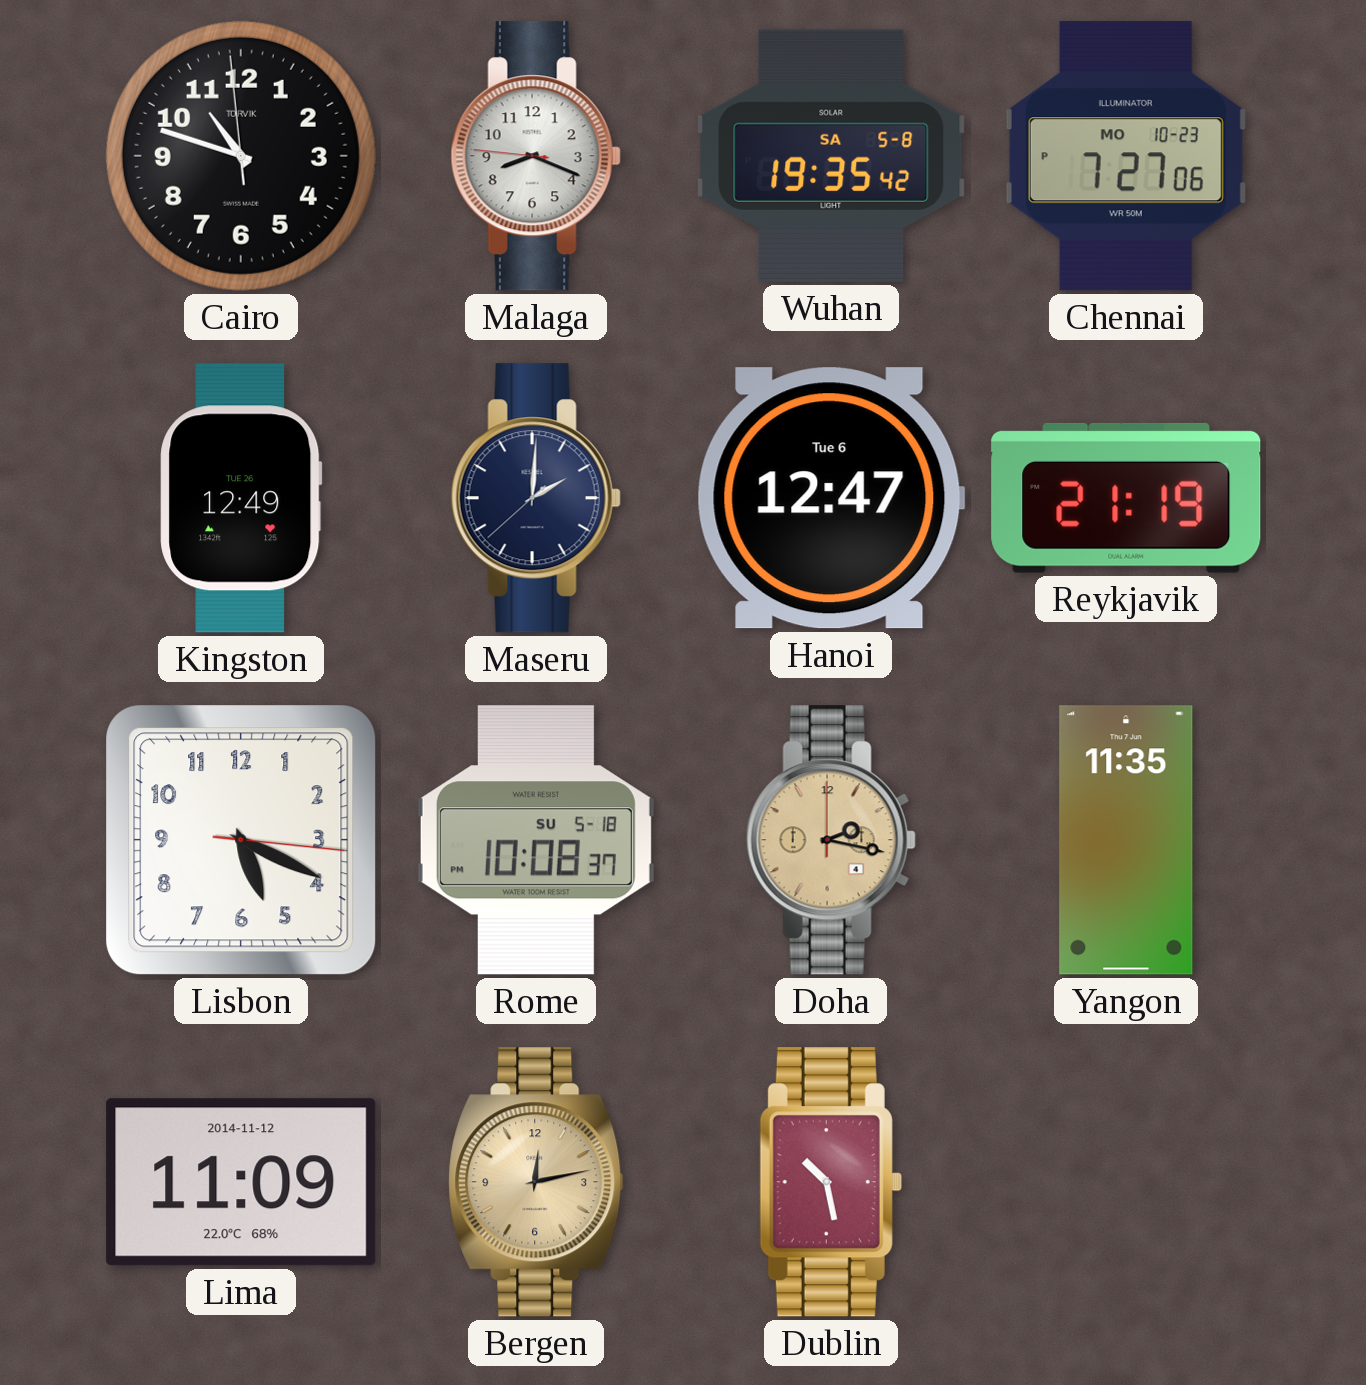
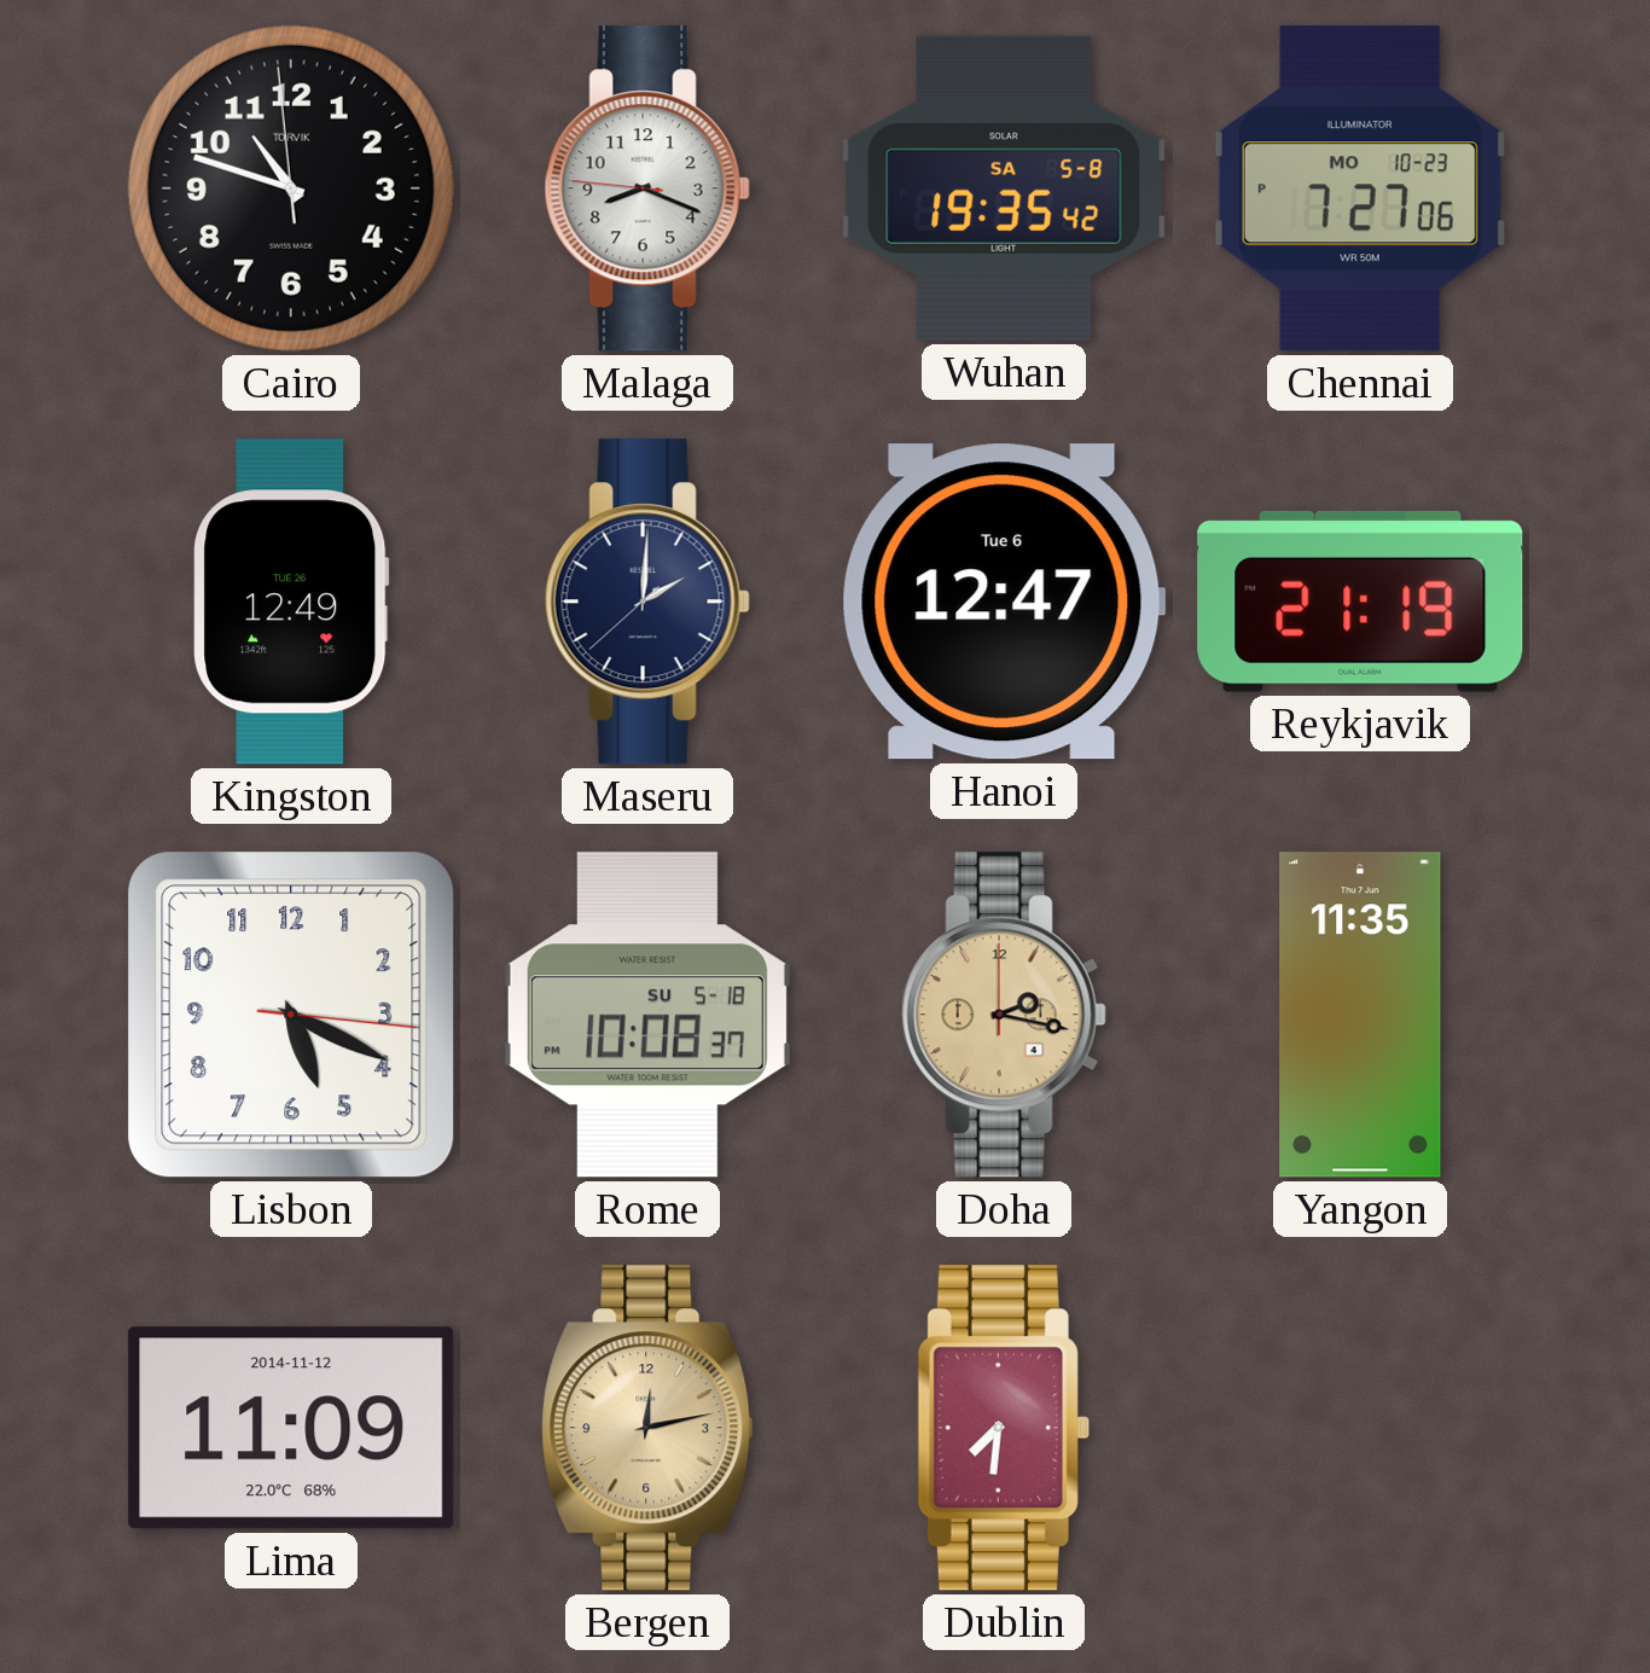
Dublin: 10:28 -> 7:31
